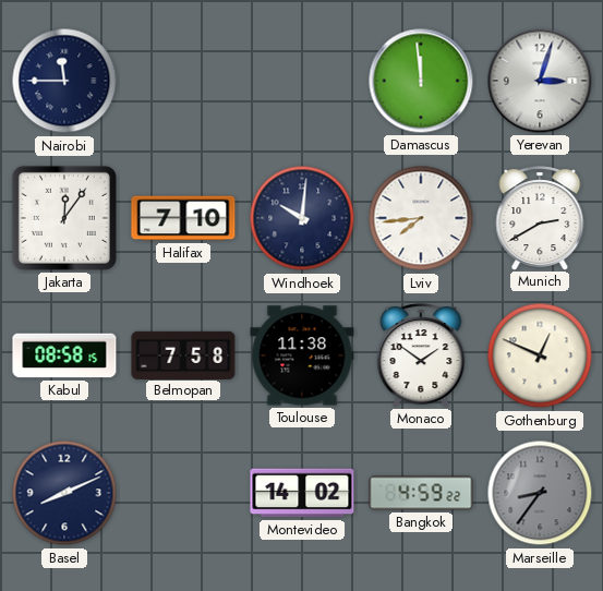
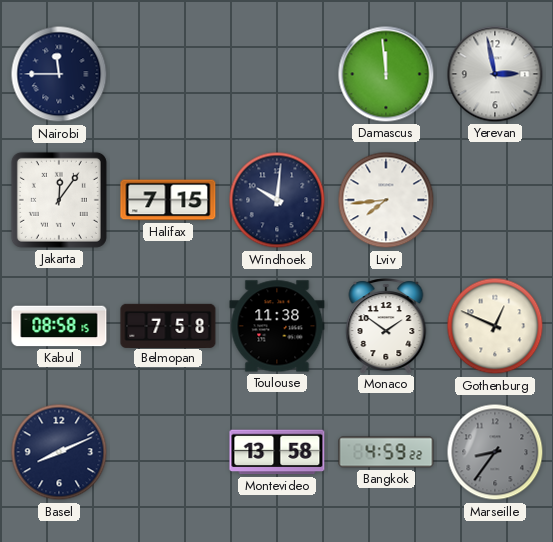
Yerevan: 3:03 -> 2:58
Halifax: 7:10 -> 7:15
Munich: 2:40 -> none
Montevideo: 14:02 -> 13:58
